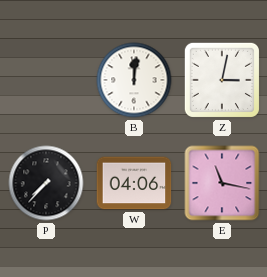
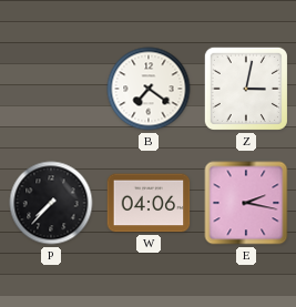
B: 12:01 -> 7:21
E: 11:17 -> 2:17
